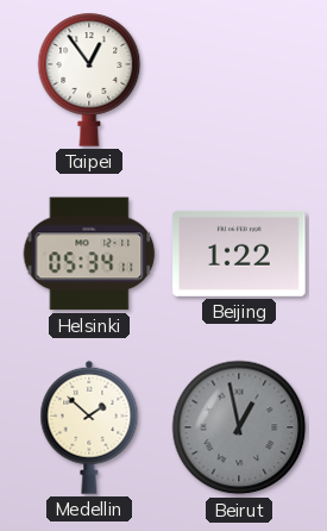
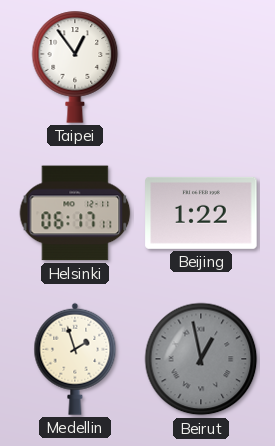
Helsinki: 05:34 -> 06:17
Medellin: 1:52 -> 1:57
